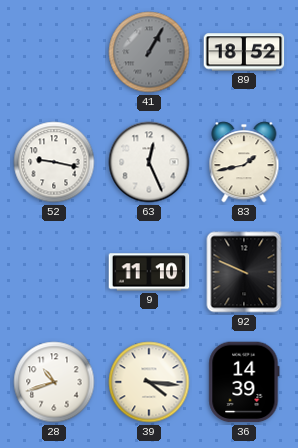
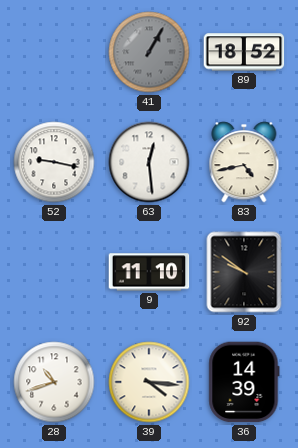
63: 12:26 -> 12:29
83: 1:43 -> 4:43
92: 9:49 -> 9:51
